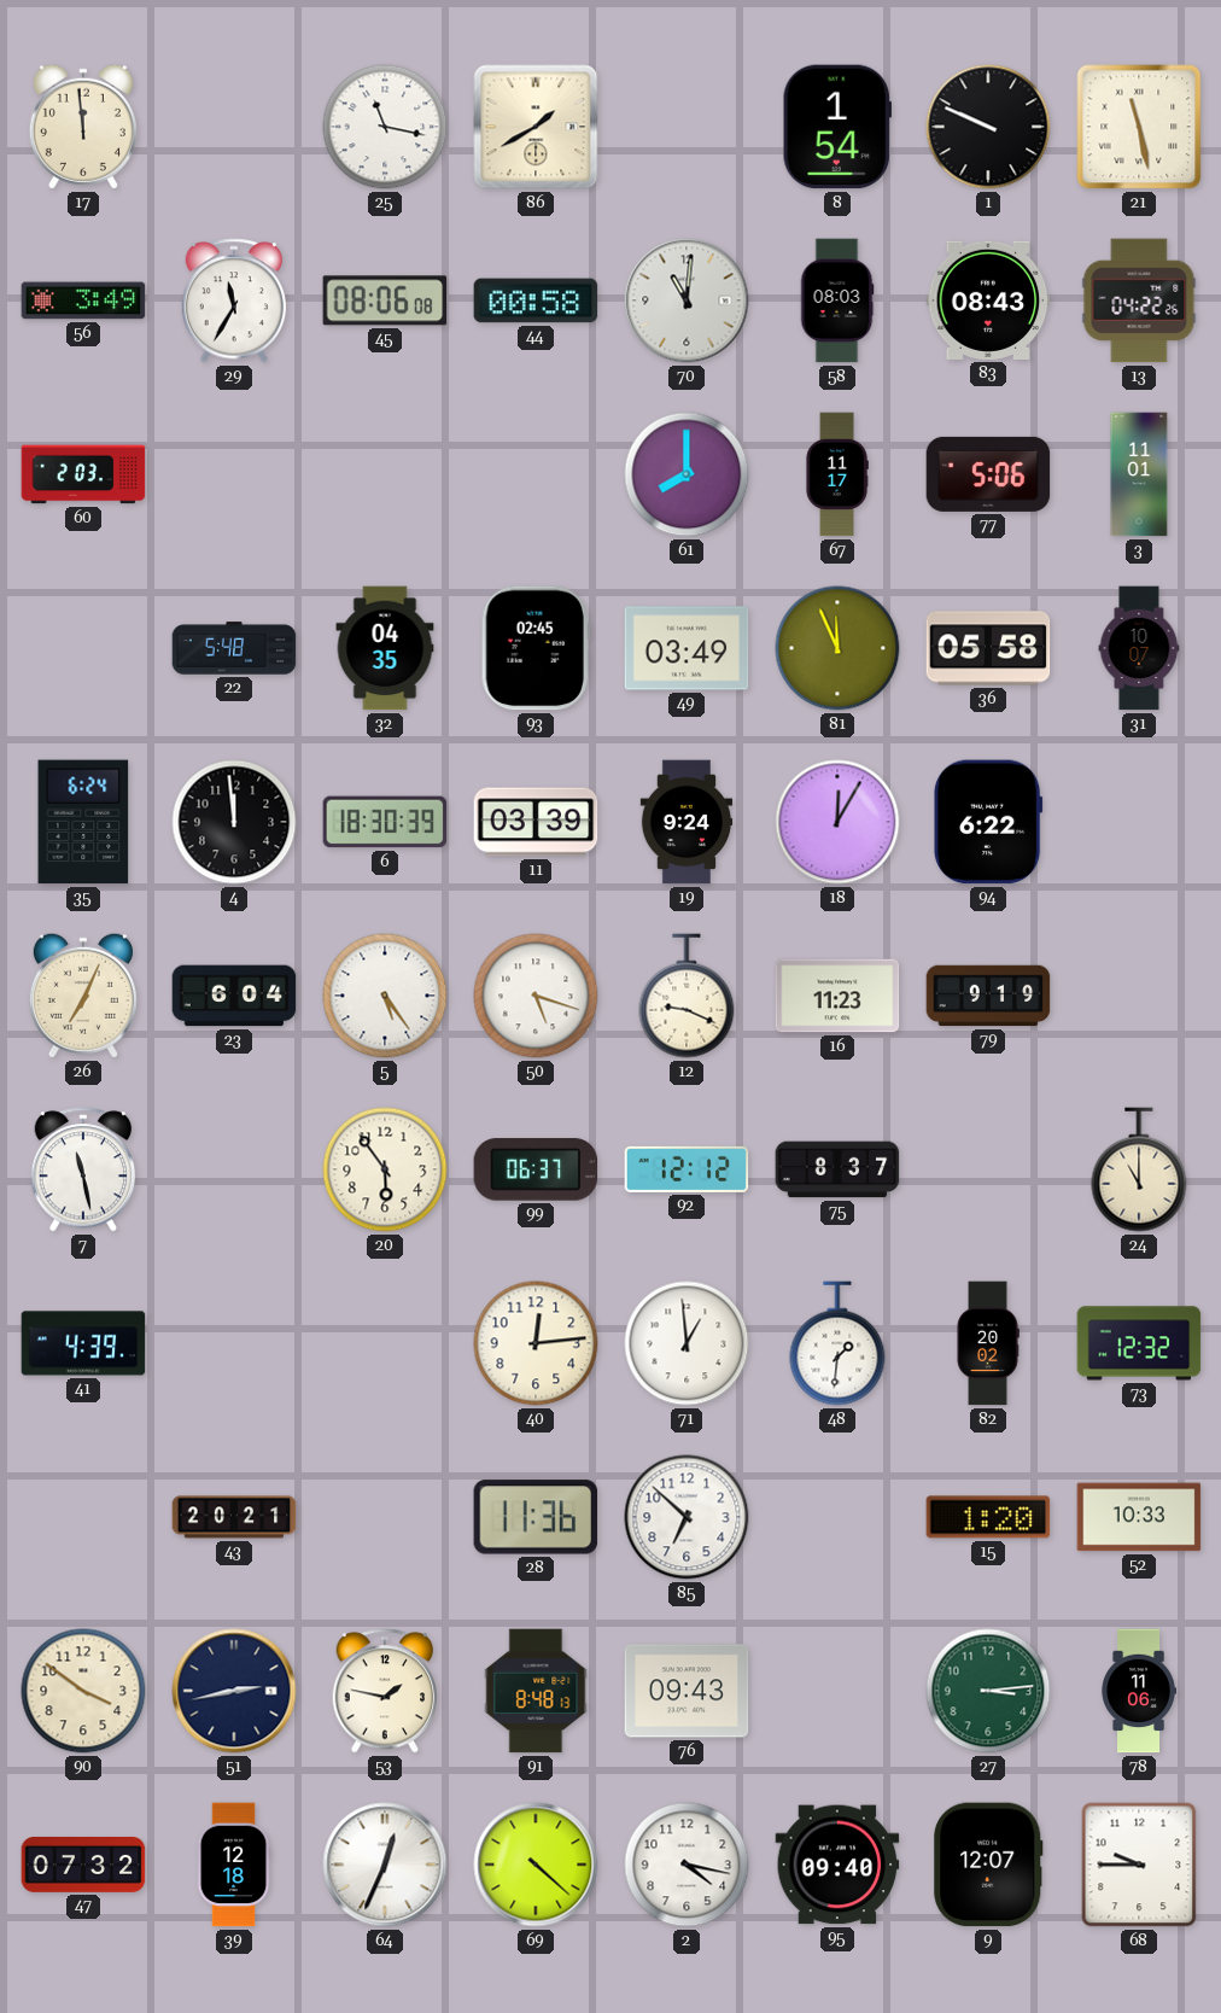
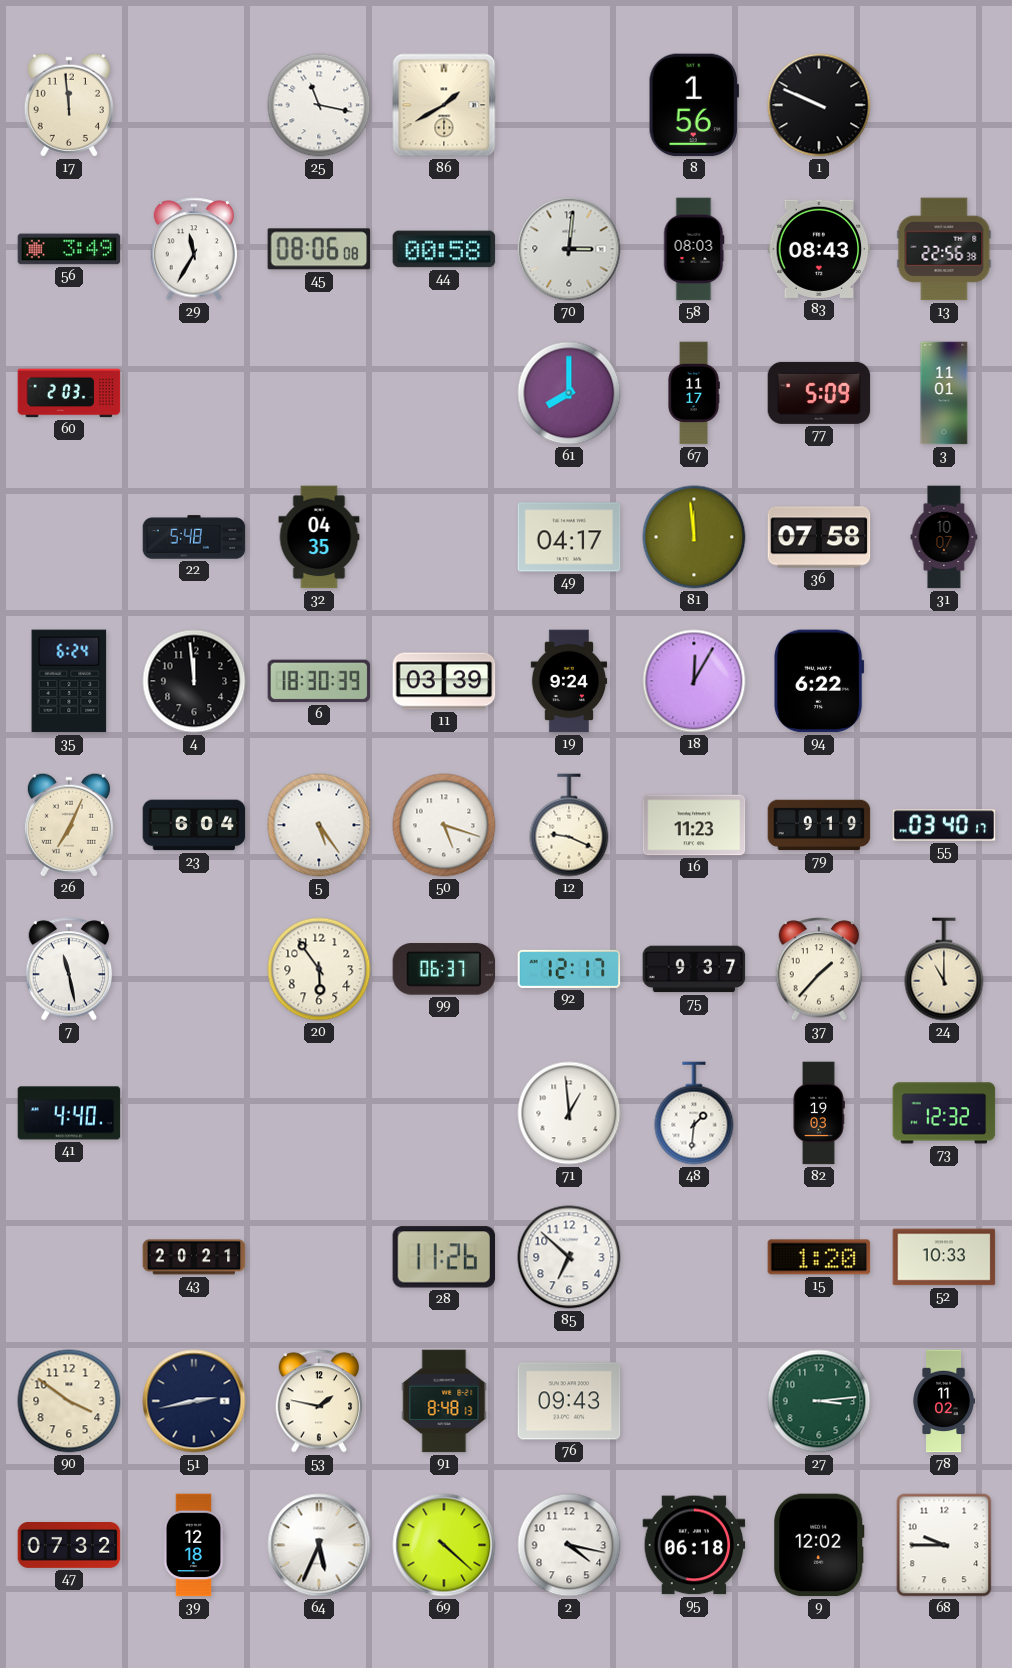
8: 1:54 -> 1:56
21: 11:28 -> none
70: 11:01 -> 3:01
13: 04:22 -> 22:56
77: 5:06 -> 5:09
93: 02:45 -> none
49: 03:49 -> 04:17
81: 11:56 -> 11:59
36: 05:58 -> 07:58
55: none -> 03:40
92: 12:12 -> 12:17
75: 8:37 -> 9:37
37: none -> 1:37
41: 4:39 -> 4:40
40: 12:14 -> none
82: 20:02 -> 19:03
28: 11:36 -> 11:26
78: 11:06 -> 11:02
64: 12:34 -> 5:34
95: 09:40 -> 06:18
9: 12:07 -> 12:02
